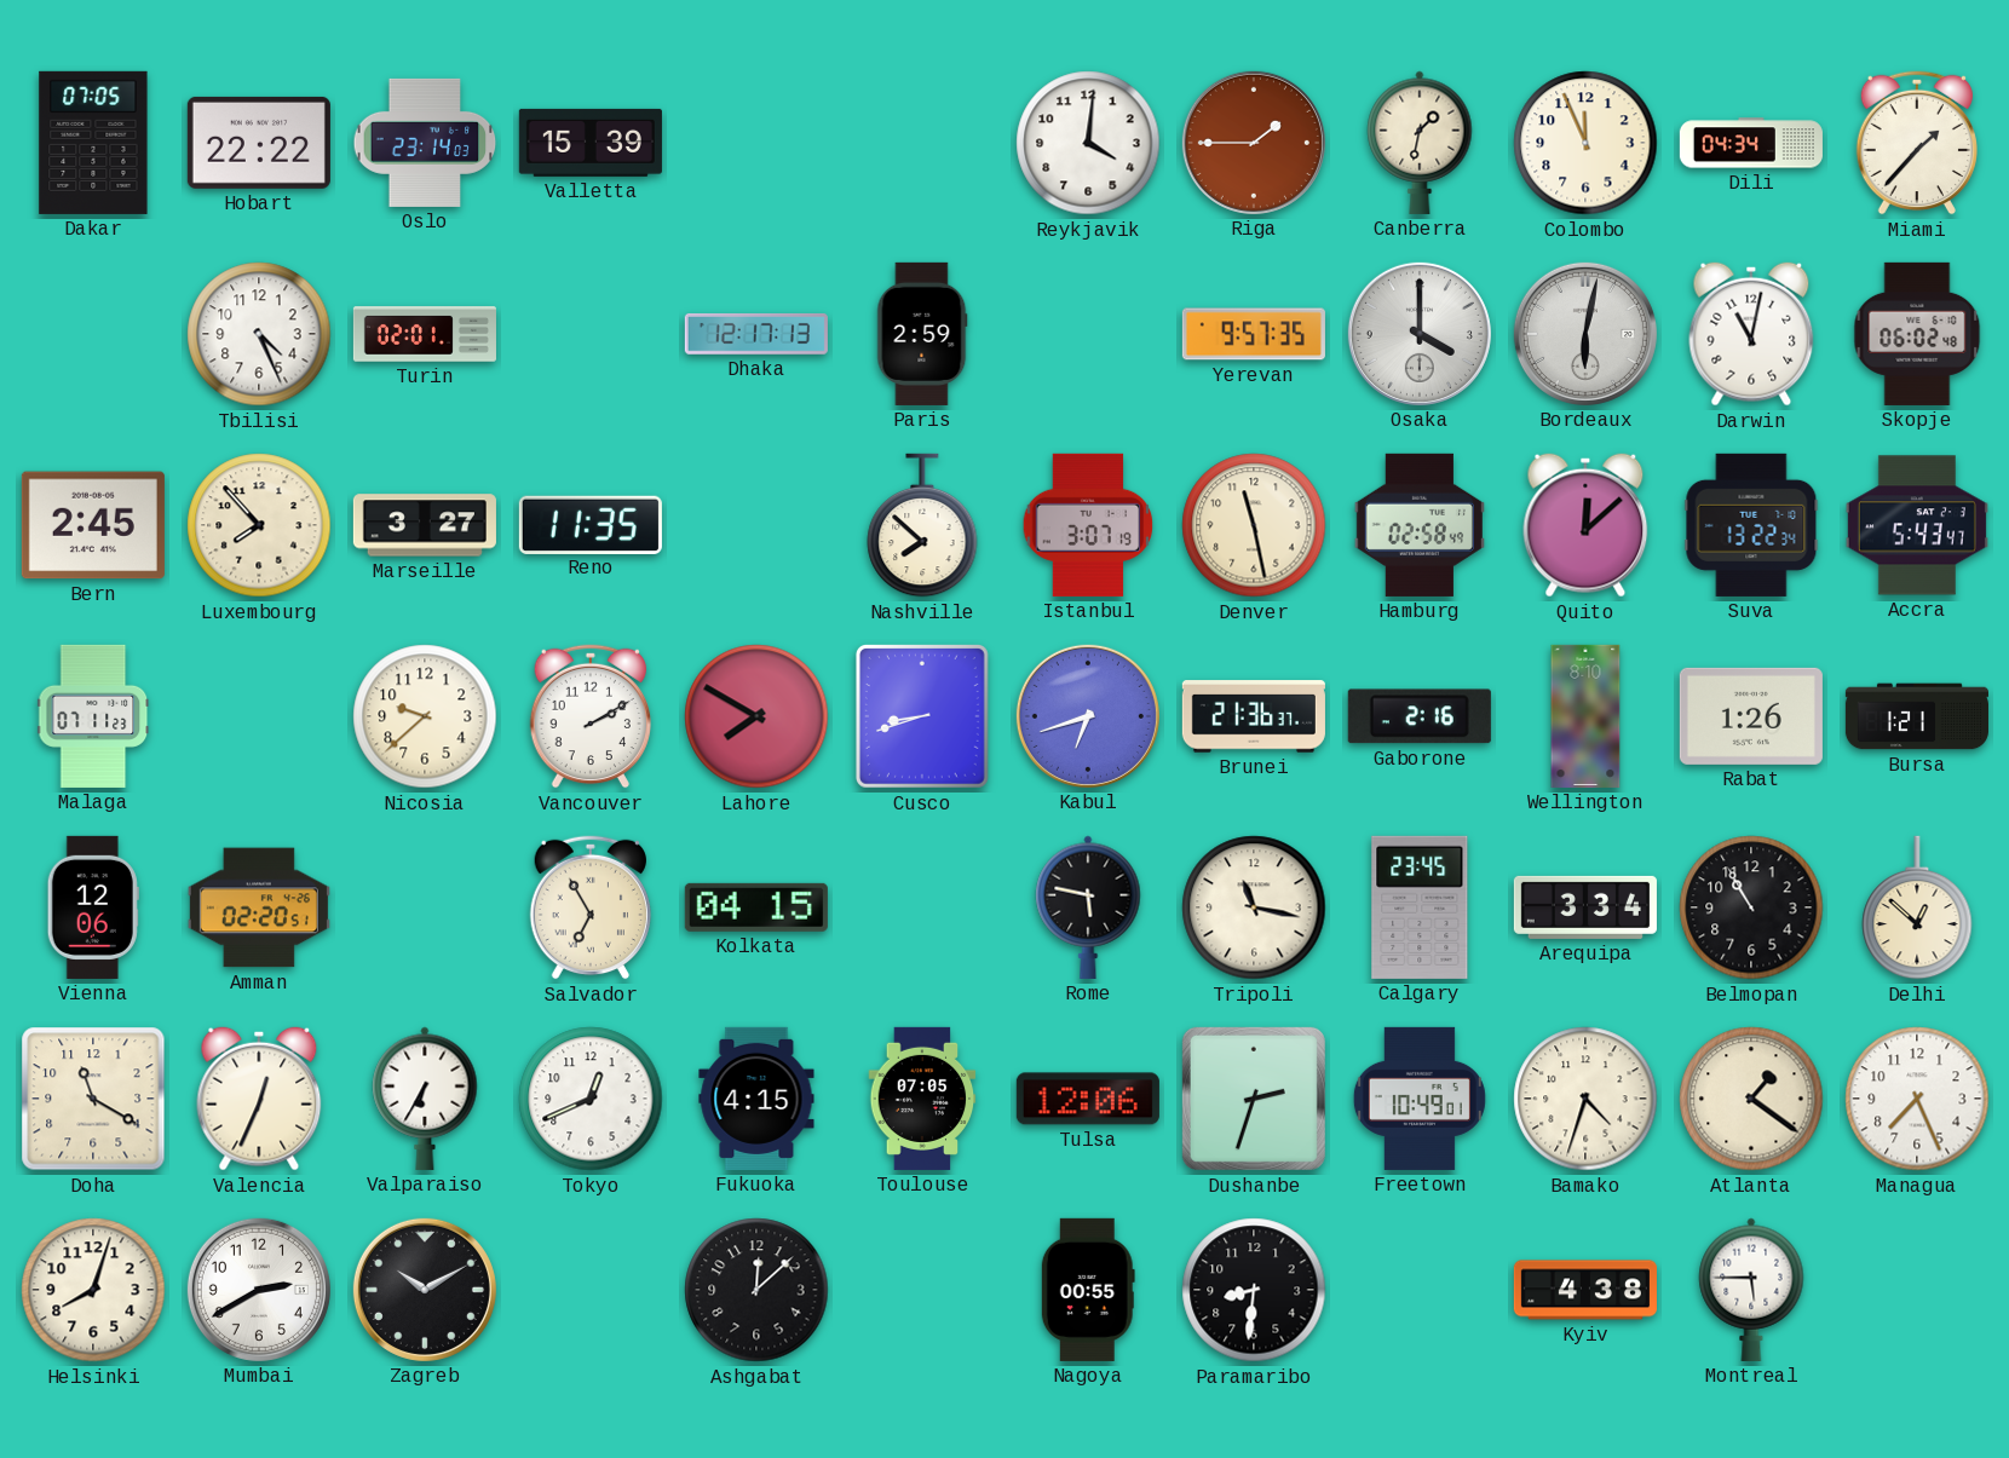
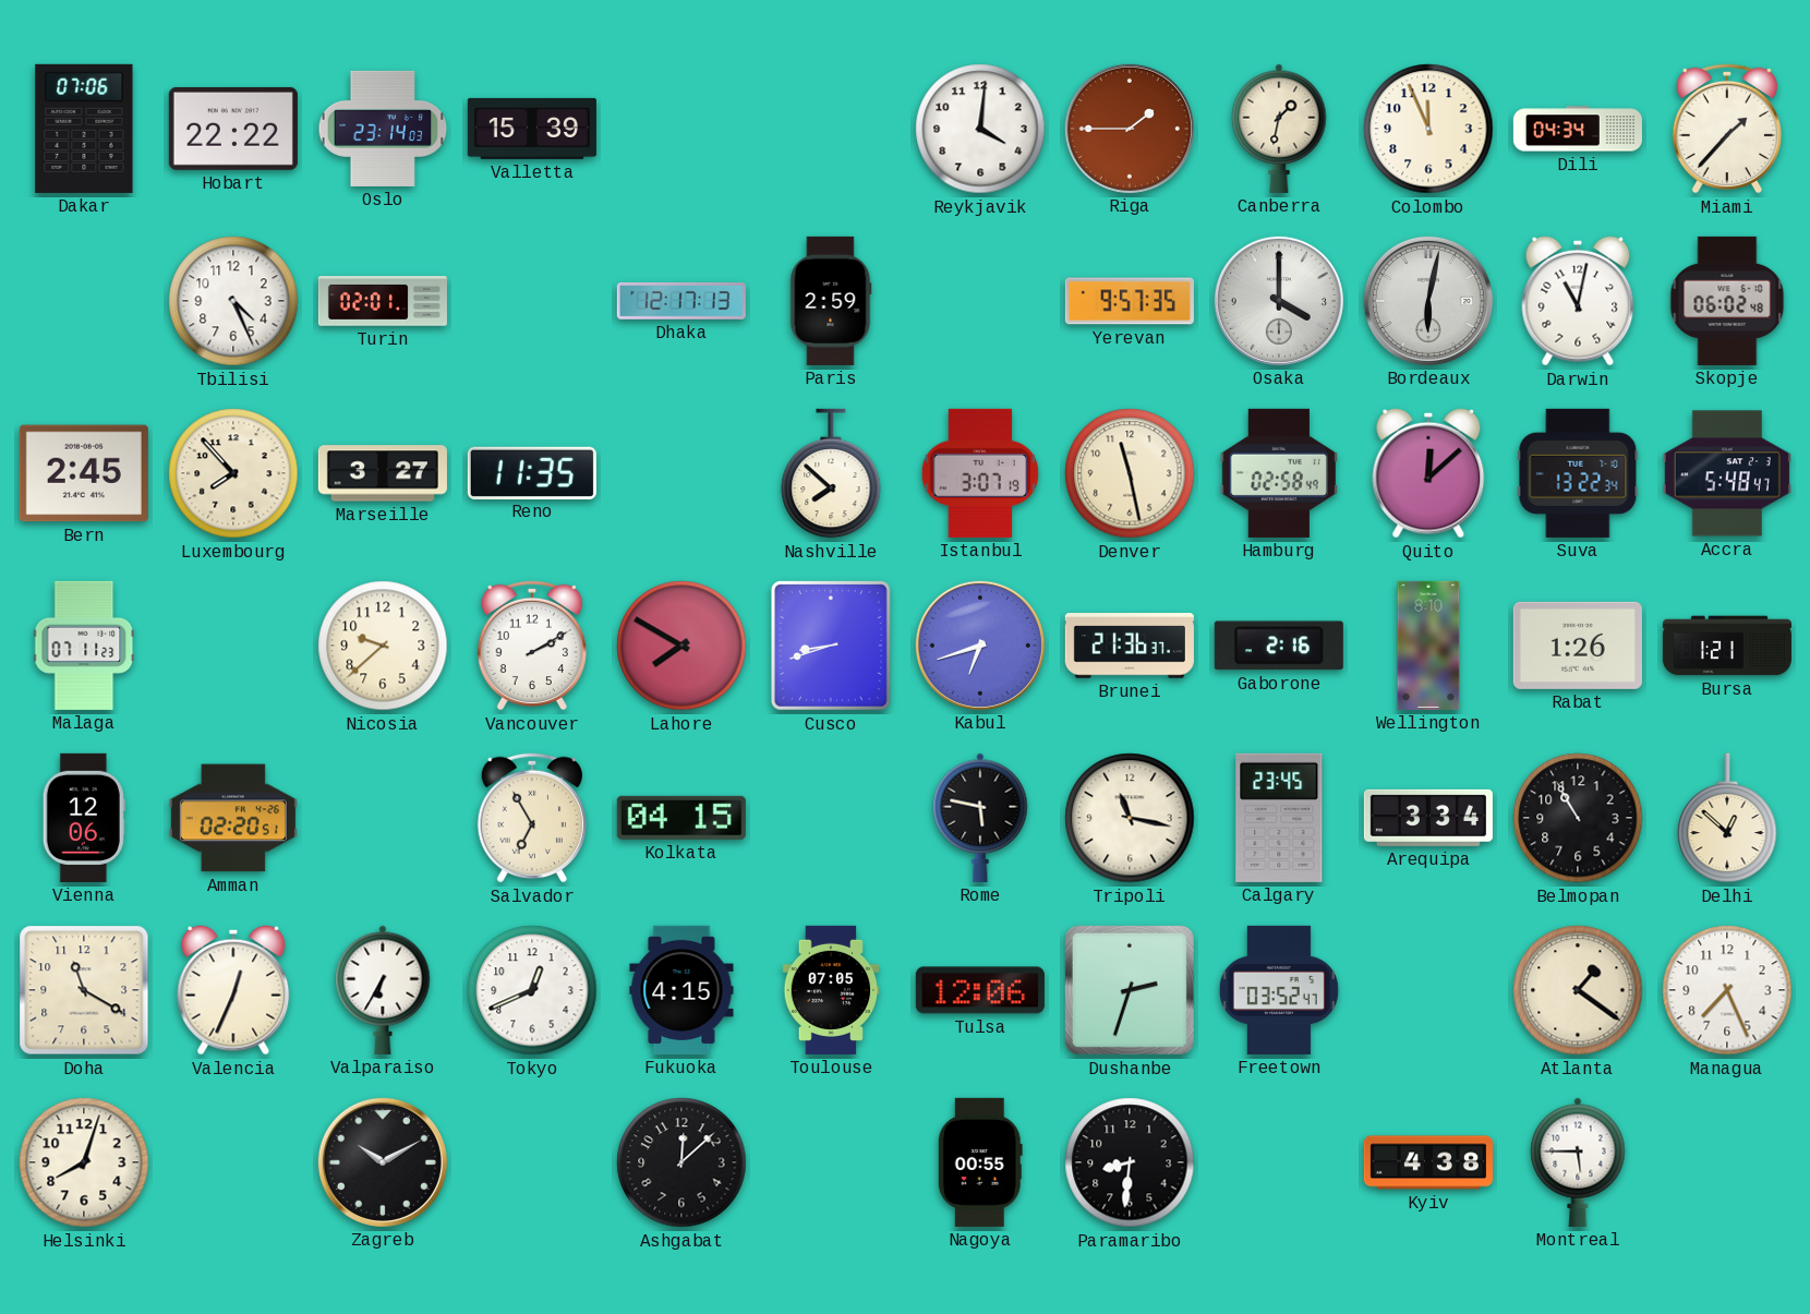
Dakar: 07:05 -> 07:06
Accra: 5:43 -> 5:48
Freetown: 10:49 -> 03:52
Bamako: 4:33 -> none
Mumbai: 2:40 -> none
